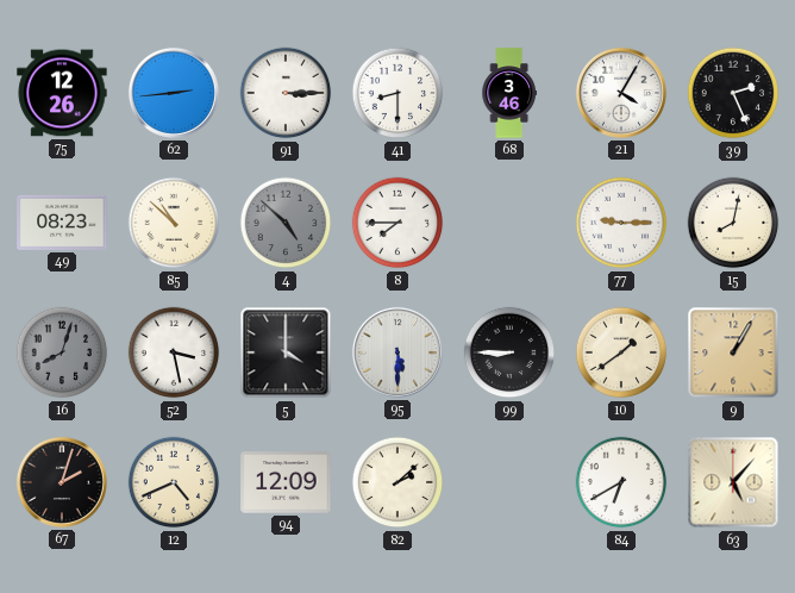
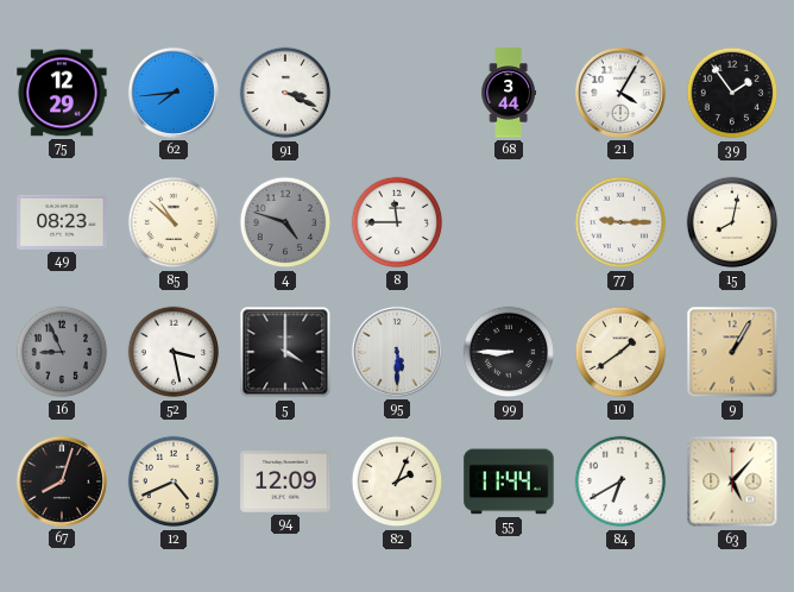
75: 12:26 -> 12:29
62: 2:44 -> 7:44
91: 3:15 -> 3:19
41: 8:30 -> none
68: 3:46 -> 3:44
39: 2:26 -> 1:54
4: 4:52 -> 4:48
8: 7:45 -> 11:45
16: 8:03 -> 8:56
67: 2:03 -> 8:03
82: 2:08 -> 2:04
55: none -> 11:44
